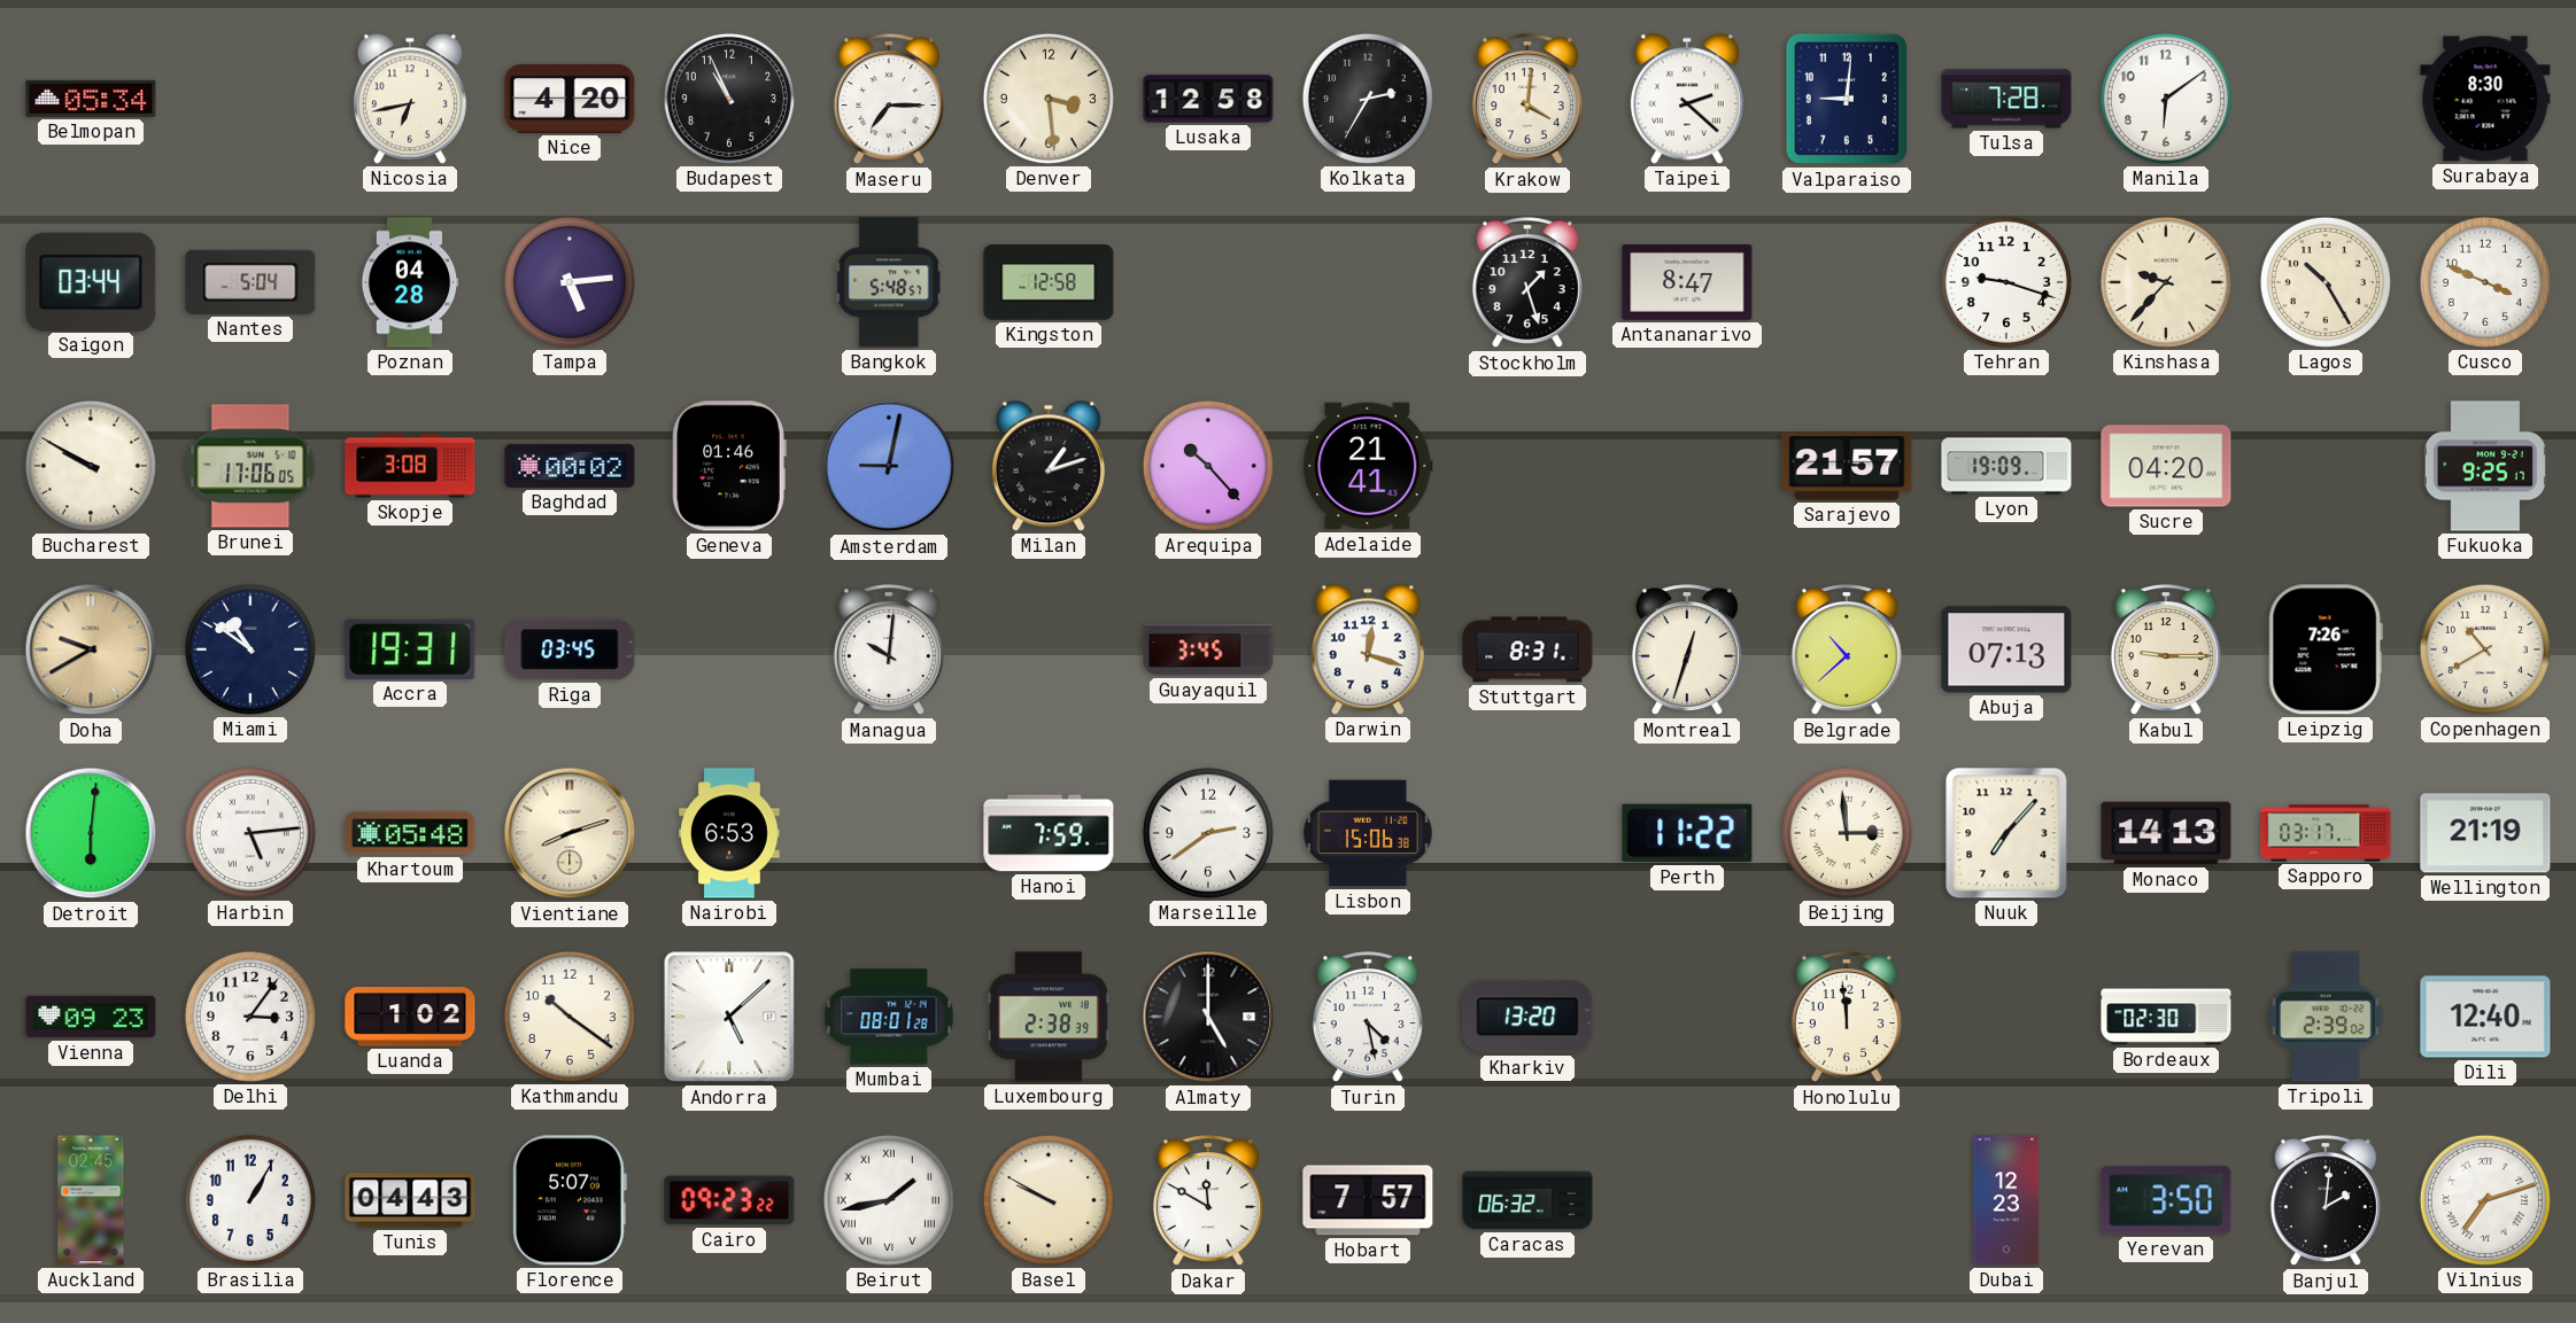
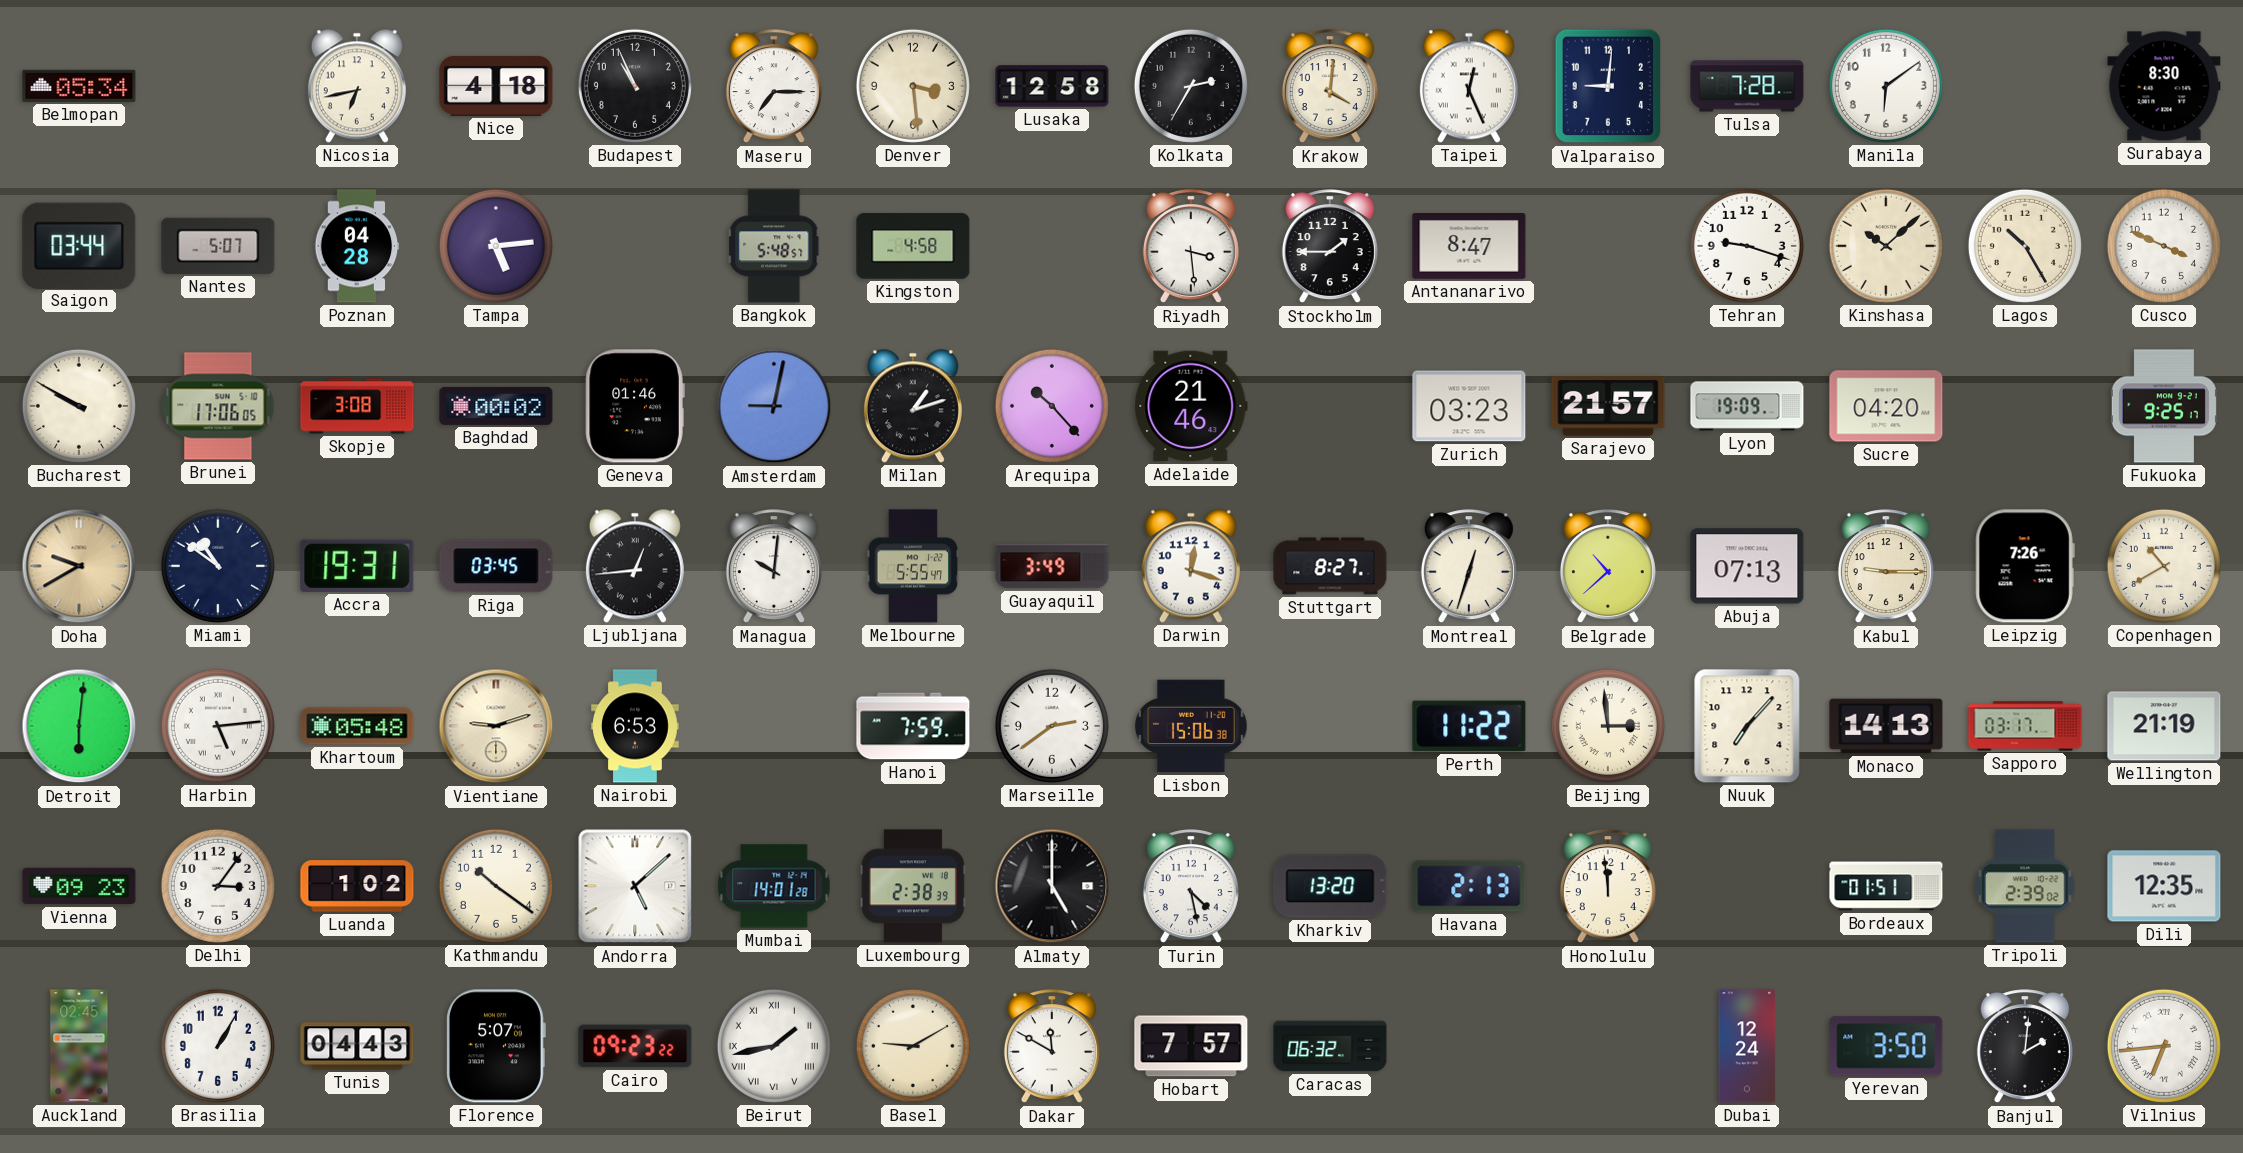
Nice: 4:20 -> 4:18
Taipei: 2:22 -> 12:26
Nantes: 5:04 -> 5:07
Kingston: 12:58 -> 4:58
Riyadh: none -> 3:29
Stockholm: 1:27 -> 1:45
Kinshasa: 9:37 -> 10:08
Adelaide: 21:41 -> 21:46
Zurich: none -> 03:23
Ljubljana: none -> 12:44
Melbourne: none -> 5:55
Guayaquil: 3:45 -> 3:49
Stuttgart: 8:31 -> 8:27
Vientiane: 8:12 -> 9:12
Mumbai: 08:01 -> 14:01
Havana: none -> 2:13
Bordeaux: 02:30 -> 01:51
Dili: 12:40 -> 12:35
Basel: 9:50 -> 9:10
Dubai: 12:23 -> 12:24
Vilnius: 7:12 -> 6:44
